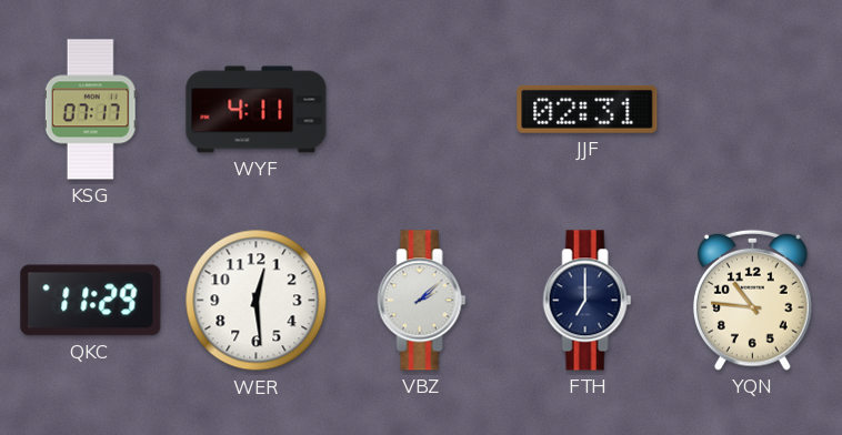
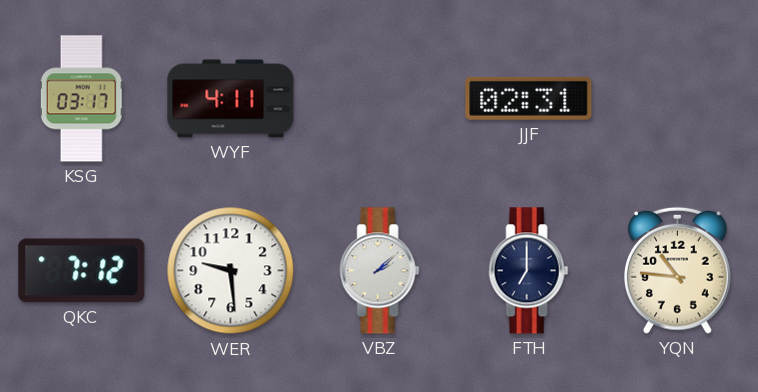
KSG: 07:17 -> 03:17
QKC: 11:29 -> 7:12
WER: 12:29 -> 9:29
